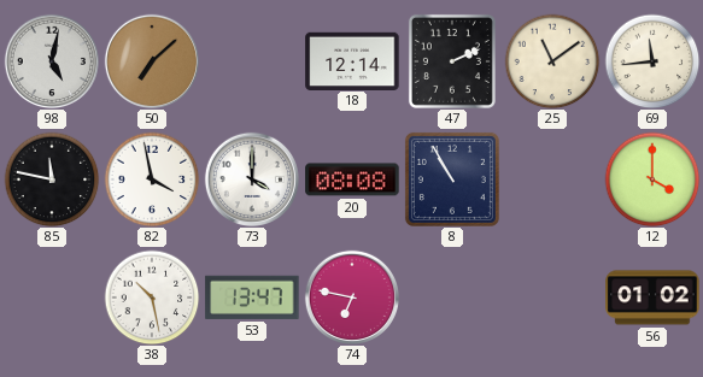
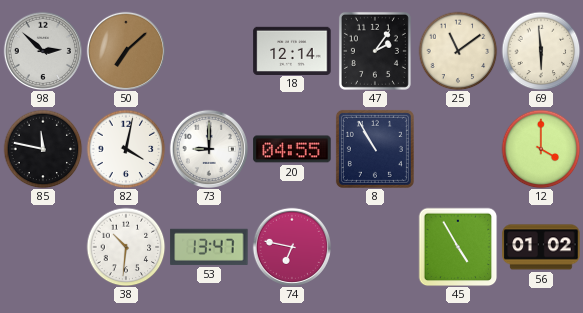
98: 5:02 -> 2:52
47: 2:11 -> 2:06
69: 11:44 -> 5:59
82: 3:58 -> 4:02
73: 4:00 -> 9:00
20: 08:08 -> 04:55
38: 10:28 -> 10:31
45: none -> 4:55
